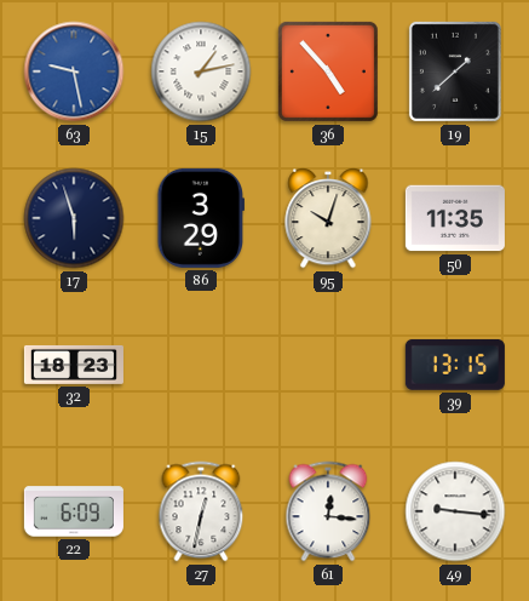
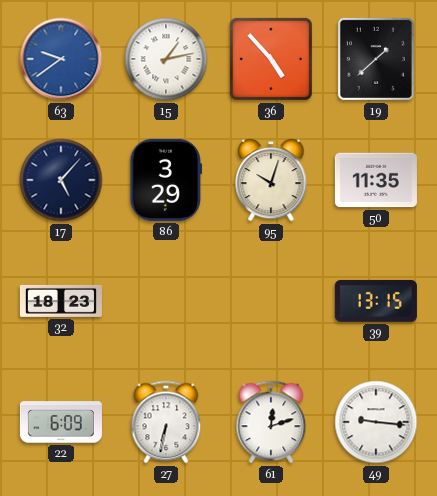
63: 9:28 -> 9:39
17: 5:57 -> 5:07
27: 12:32 -> 6:32
61: 12:16 -> 12:12
